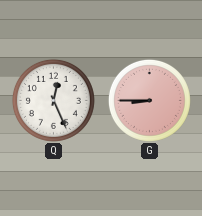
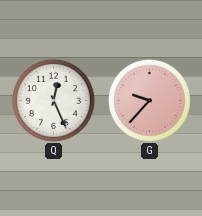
G: 8:45 -> 9:37
